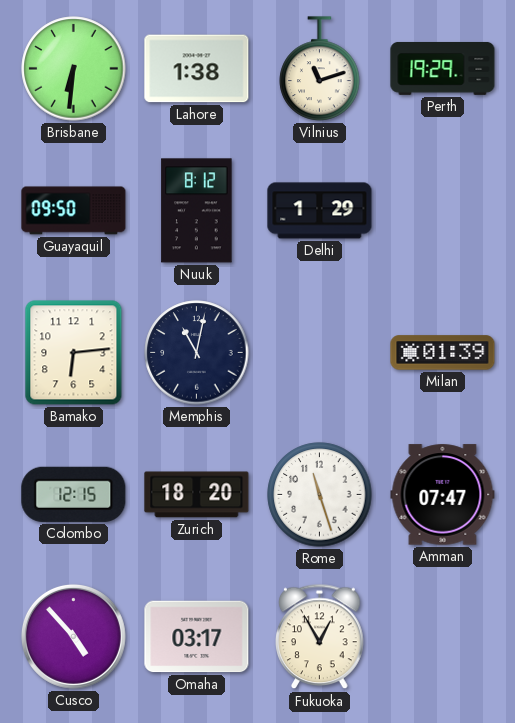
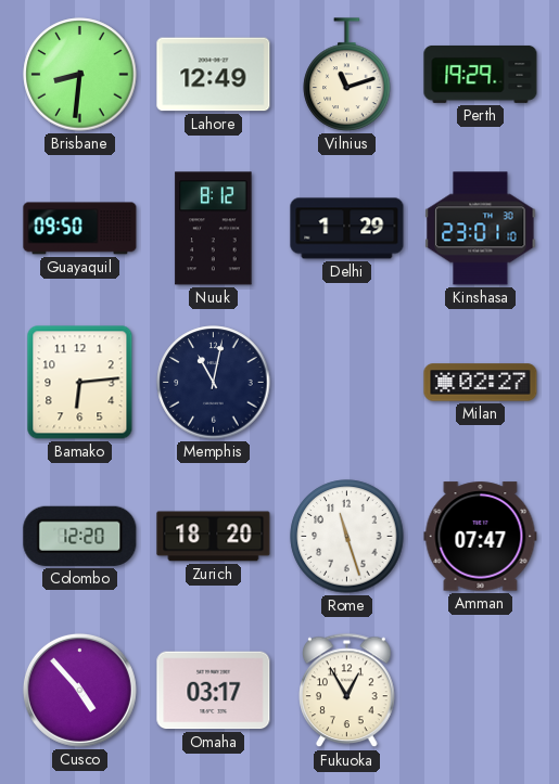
Brisbane: 6:31 -> 8:31
Lahore: 1:38 -> 12:49
Kinshasa: none -> 23:01
Milan: 01:39 -> 02:27
Colombo: 12:15 -> 12:20
